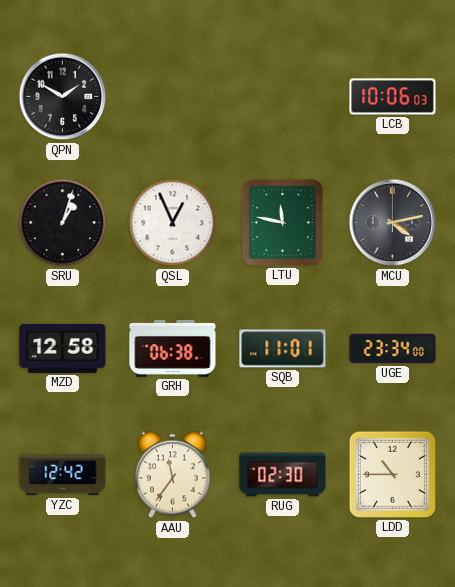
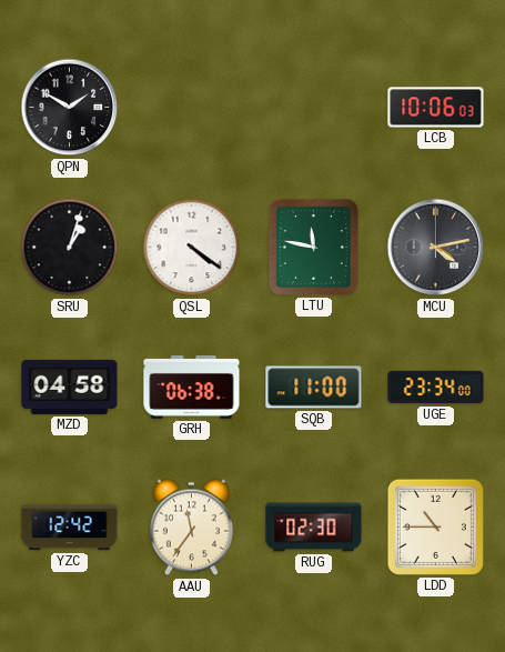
QSL: 12:56 -> 4:21
MZD: 12:58 -> 04:58
SQB: 11:01 -> 11:00
